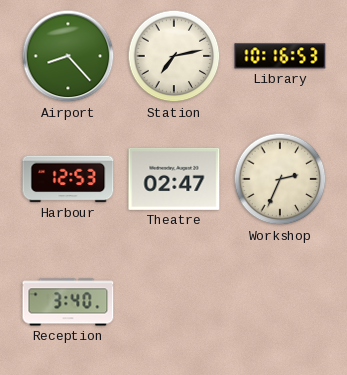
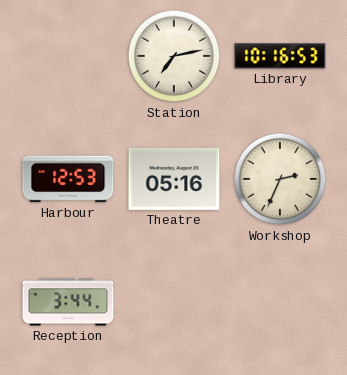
Airport: 8:23 -> none
Theatre: 02:47 -> 05:16
Reception: 3:40 -> 3:44
